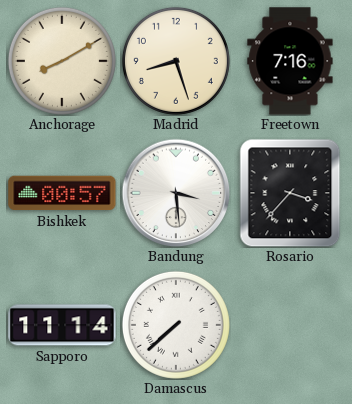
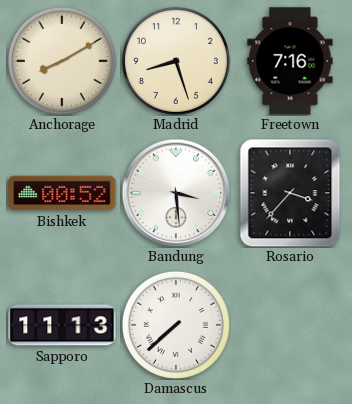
Bishkek: 00:57 -> 00:52
Sapporo: 11:14 -> 11:13
